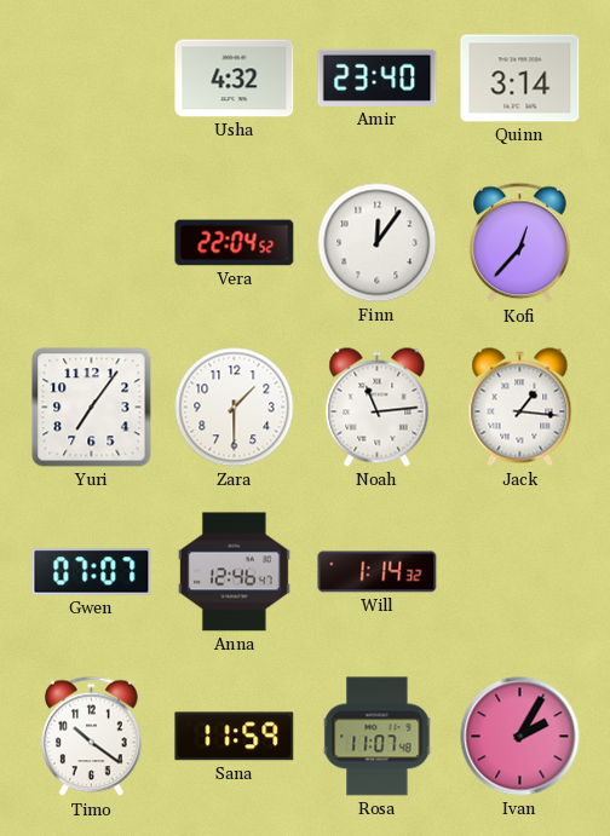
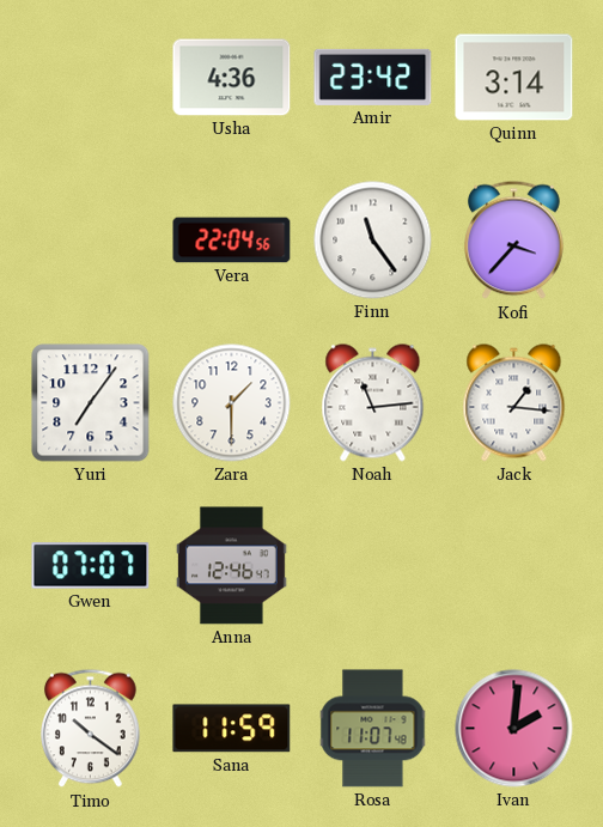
Usha: 4:32 -> 4:36
Amir: 23:40 -> 23:42
Vera: 22:04:52 -> 22:04:56
Finn: 12:06 -> 11:24
Kofi: 12:37 -> 3:37
Will: 1:14 -> none
Ivan: 2:05 -> 2:01
